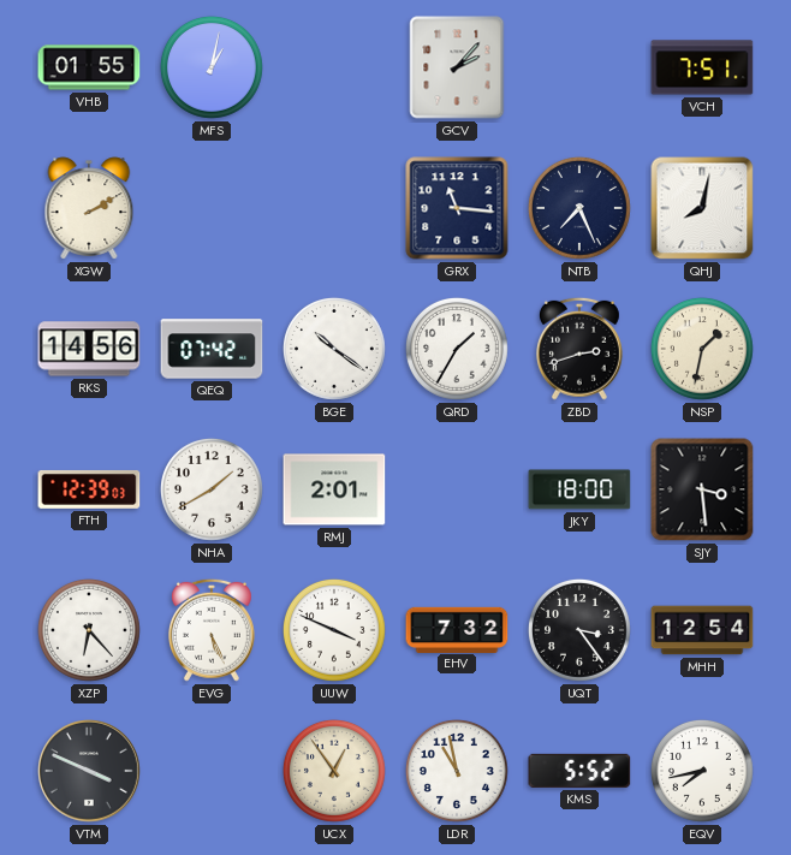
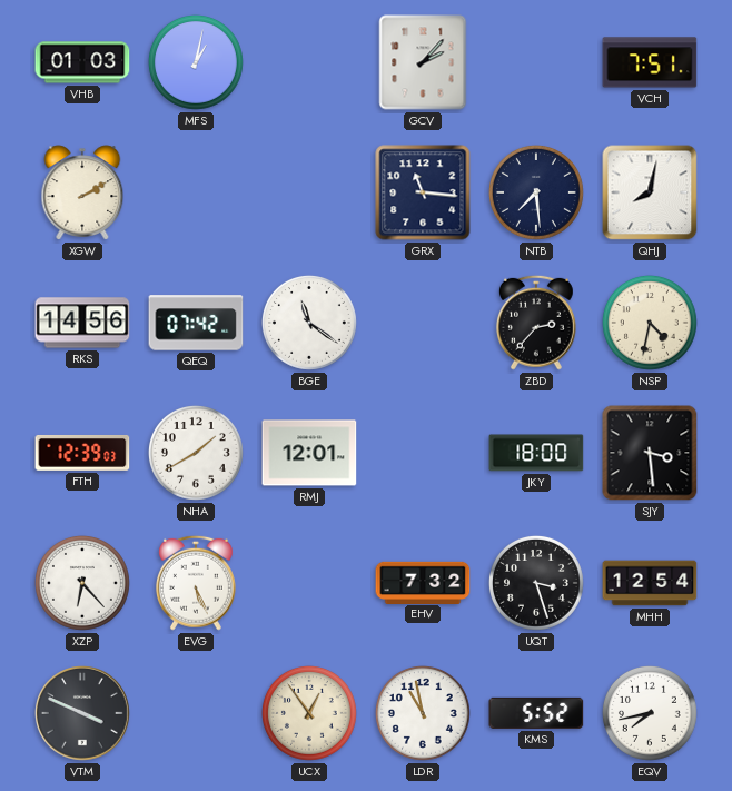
VHB: 01:55 -> 01:03
NTB: 7:26 -> 7:29
BGE: 10:21 -> 11:21
QRD: 1:35 -> none
ZBD: 2:42 -> 2:37
NSP: 1:32 -> 4:32
RMJ: 2:01 -> 12:01
UUW: 3:49 -> none
UQT: 3:24 -> 3:27
